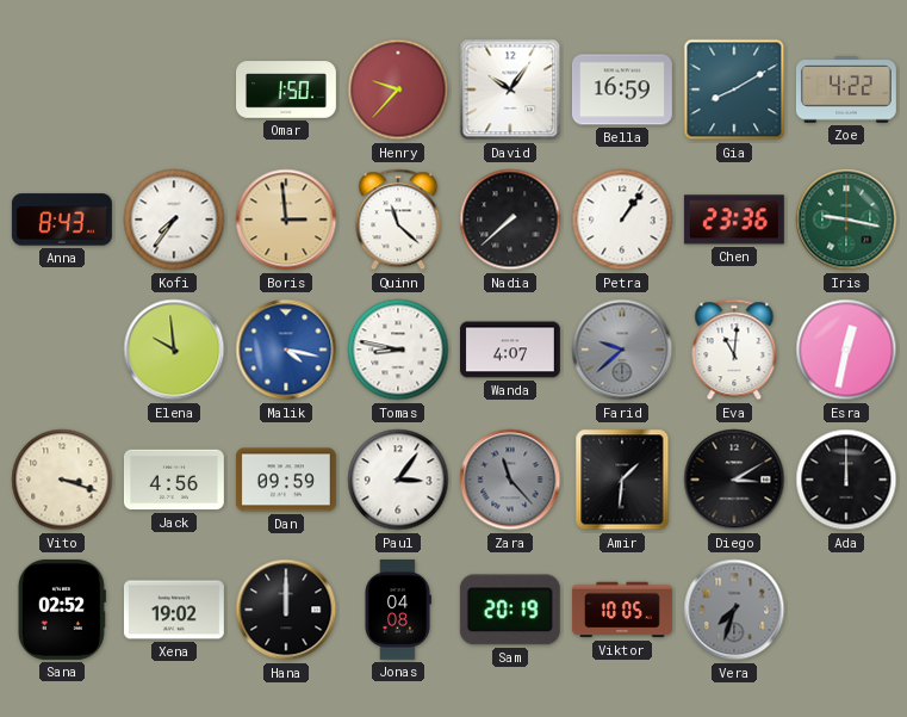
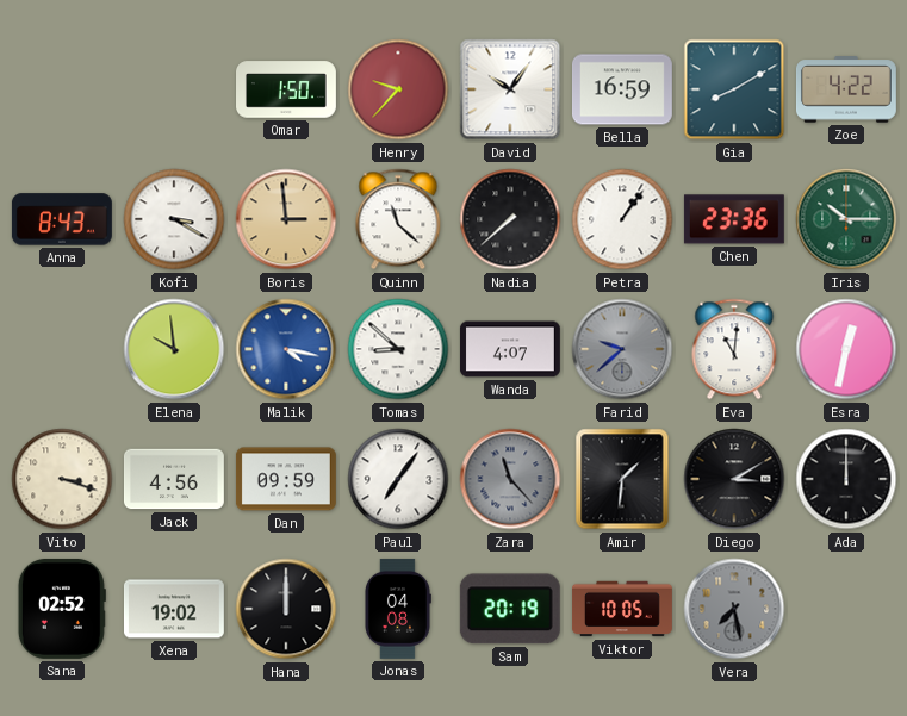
Kofi: 7:36 -> 3:20
Iris: 9:17 -> 10:15
Tomas: 8:47 -> 8:52
Paul: 3:06 -> 7:06
Vera: 7:33 -> 7:28
